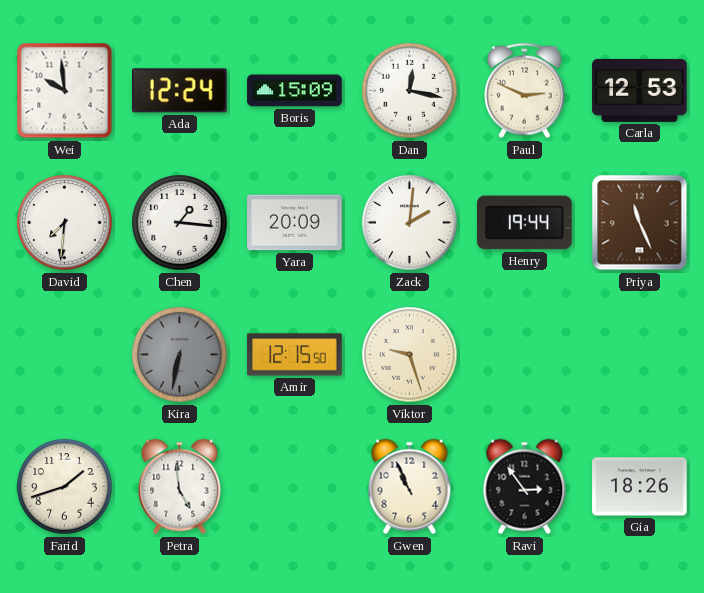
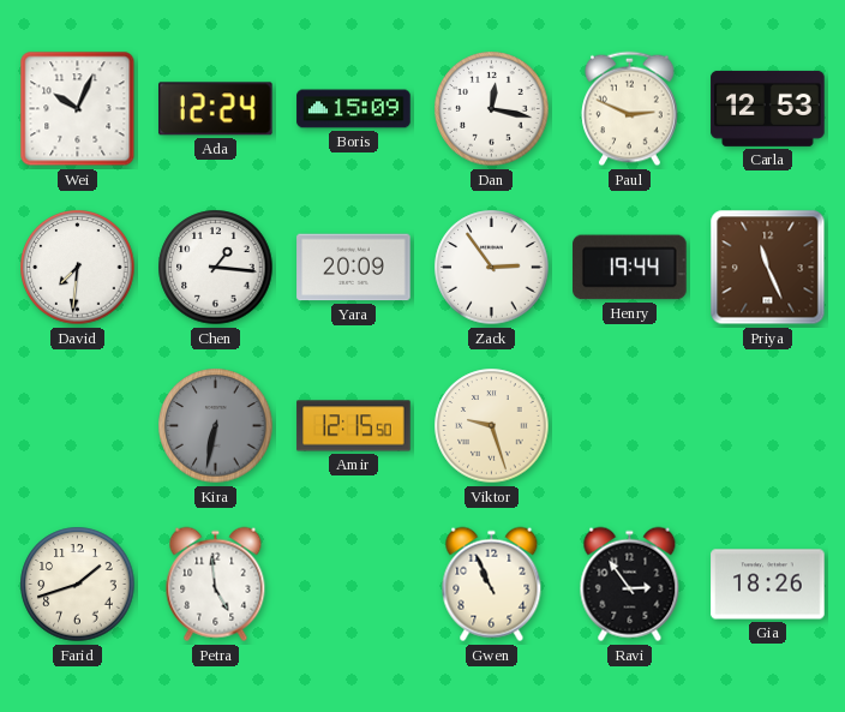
Wei: 9:59 -> 10:04
Zack: 2:01 -> 2:54
